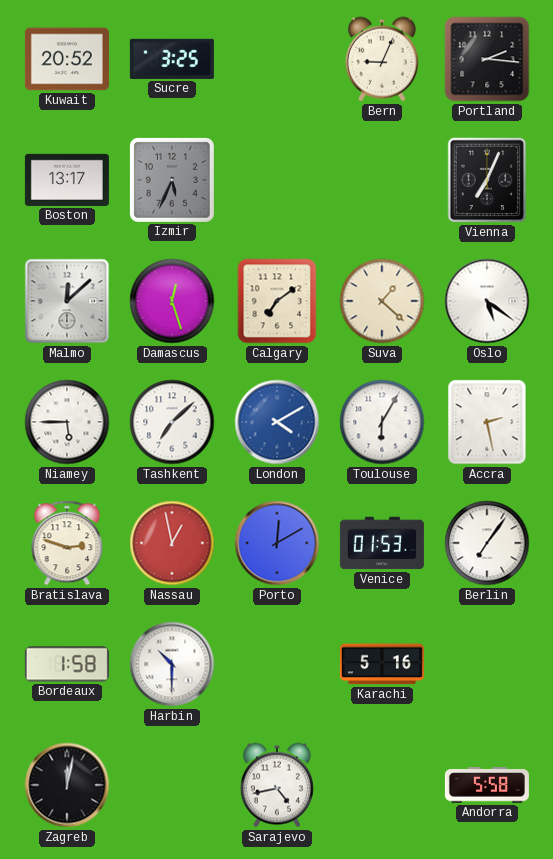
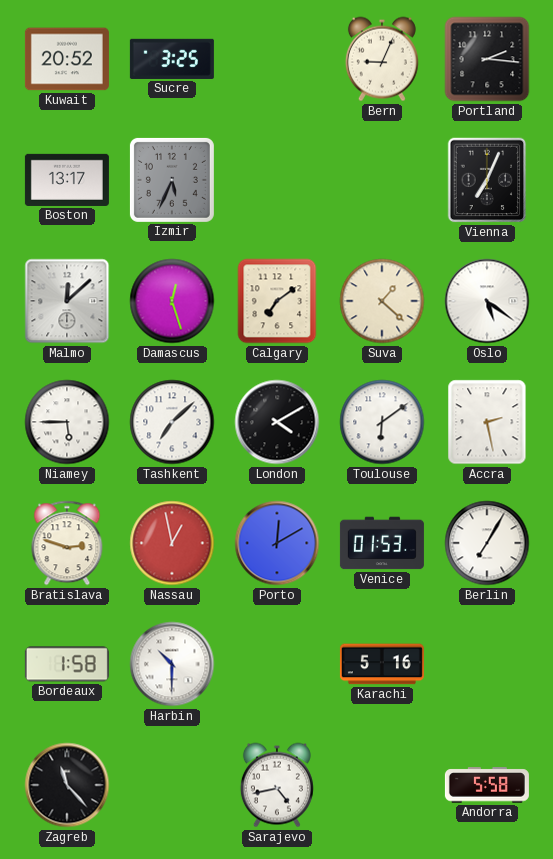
London dial: blue -> black
Toulouse: 6:05 -> 6:09
Berlin: 7:06 -> 7:05
Zagreb: 12:02 -> 11:23
